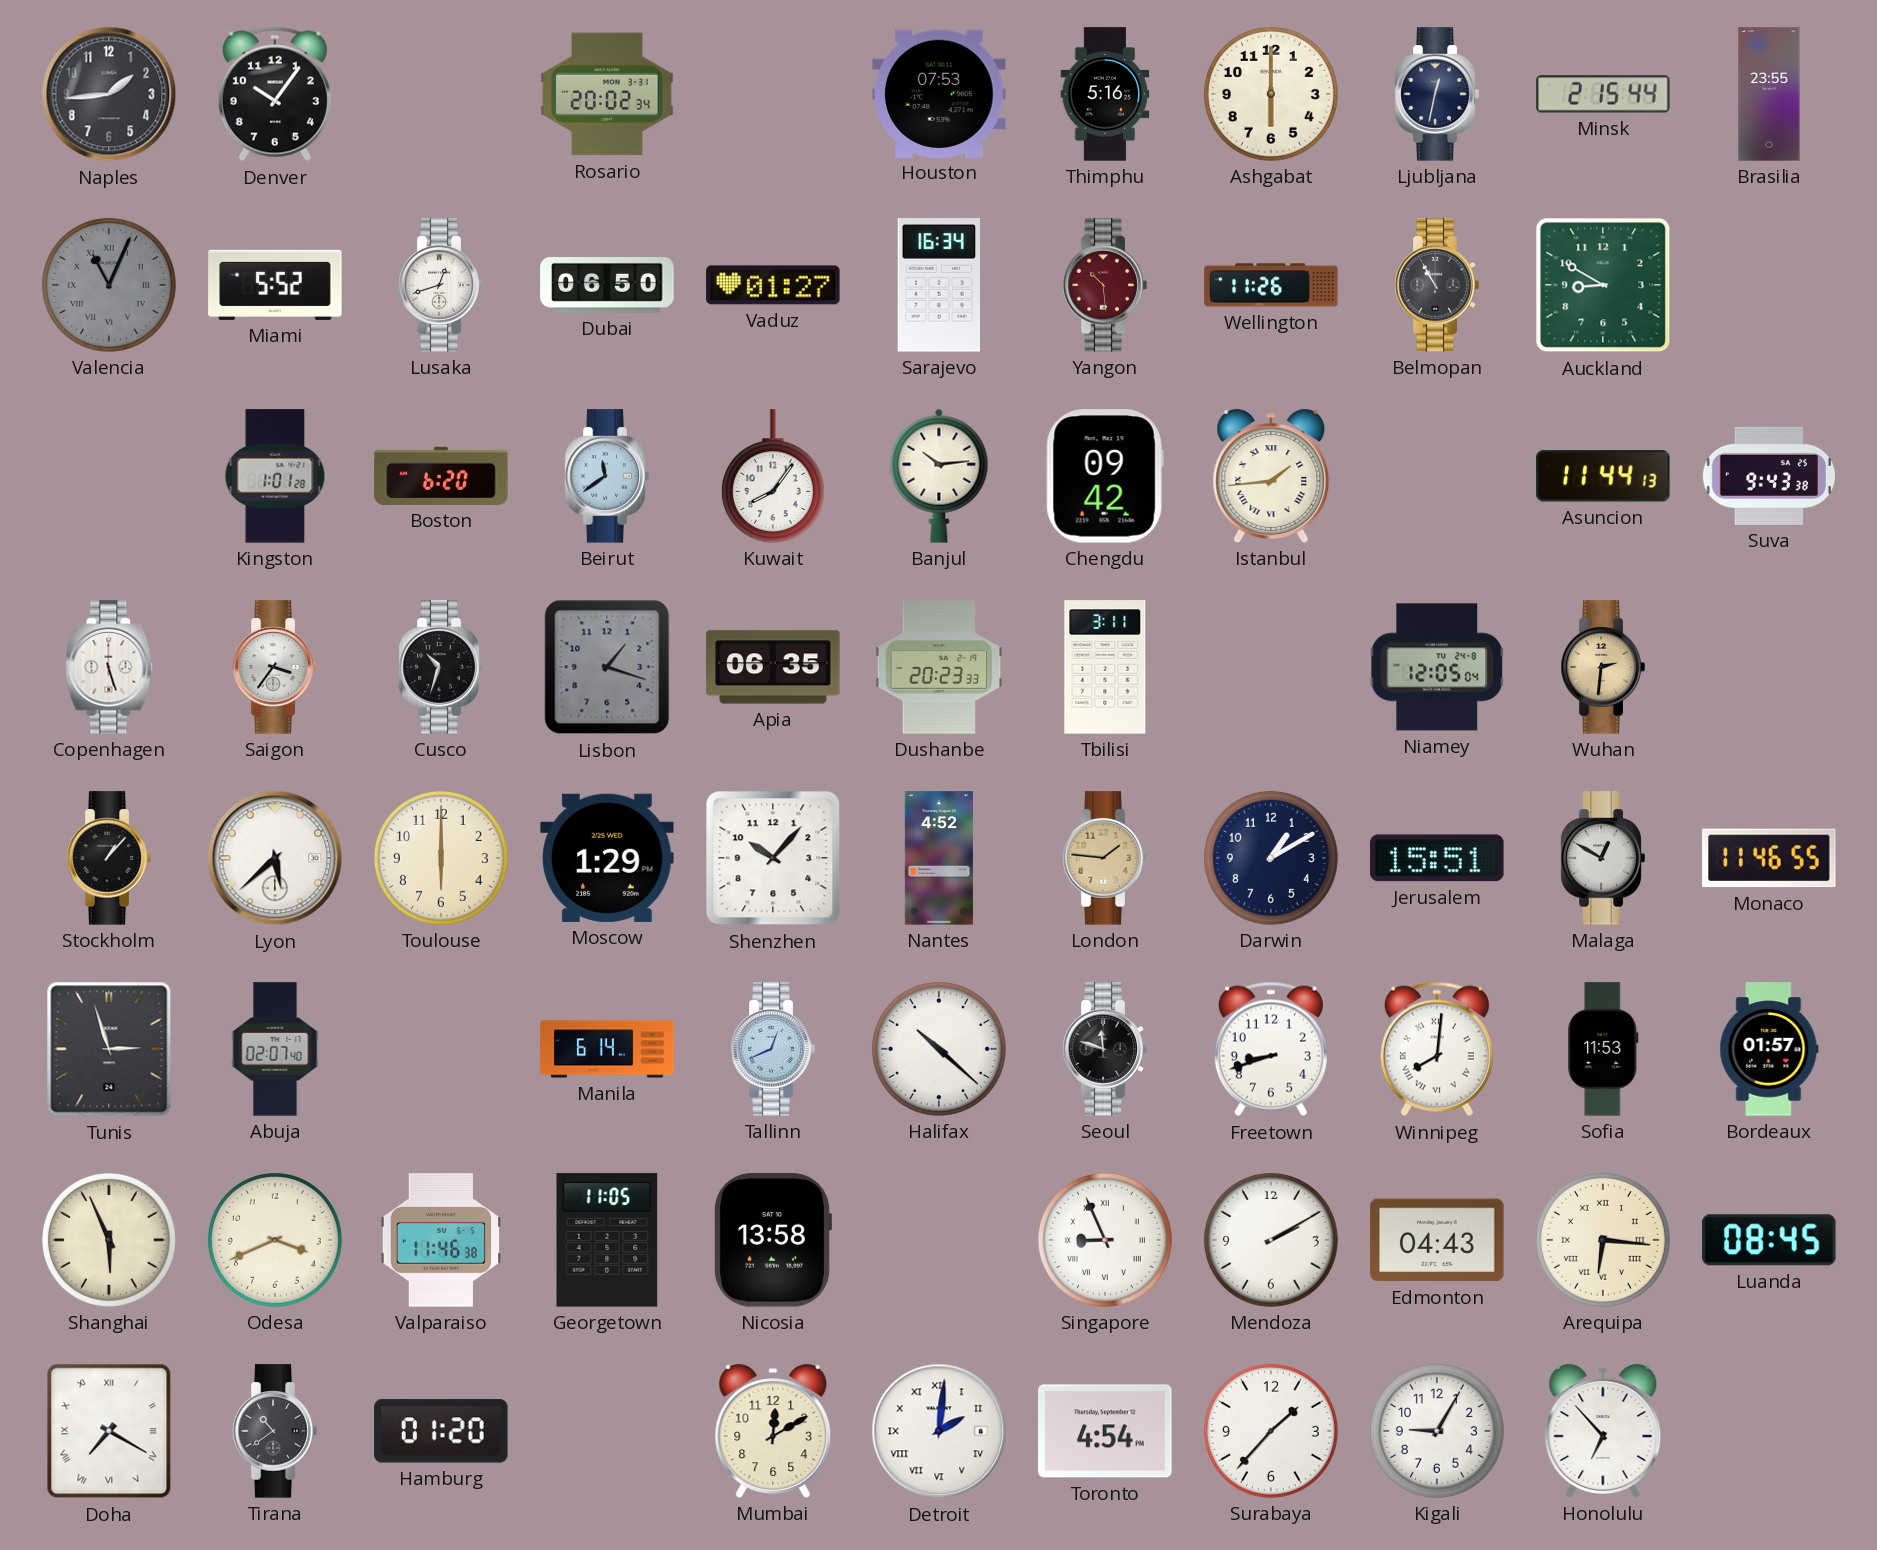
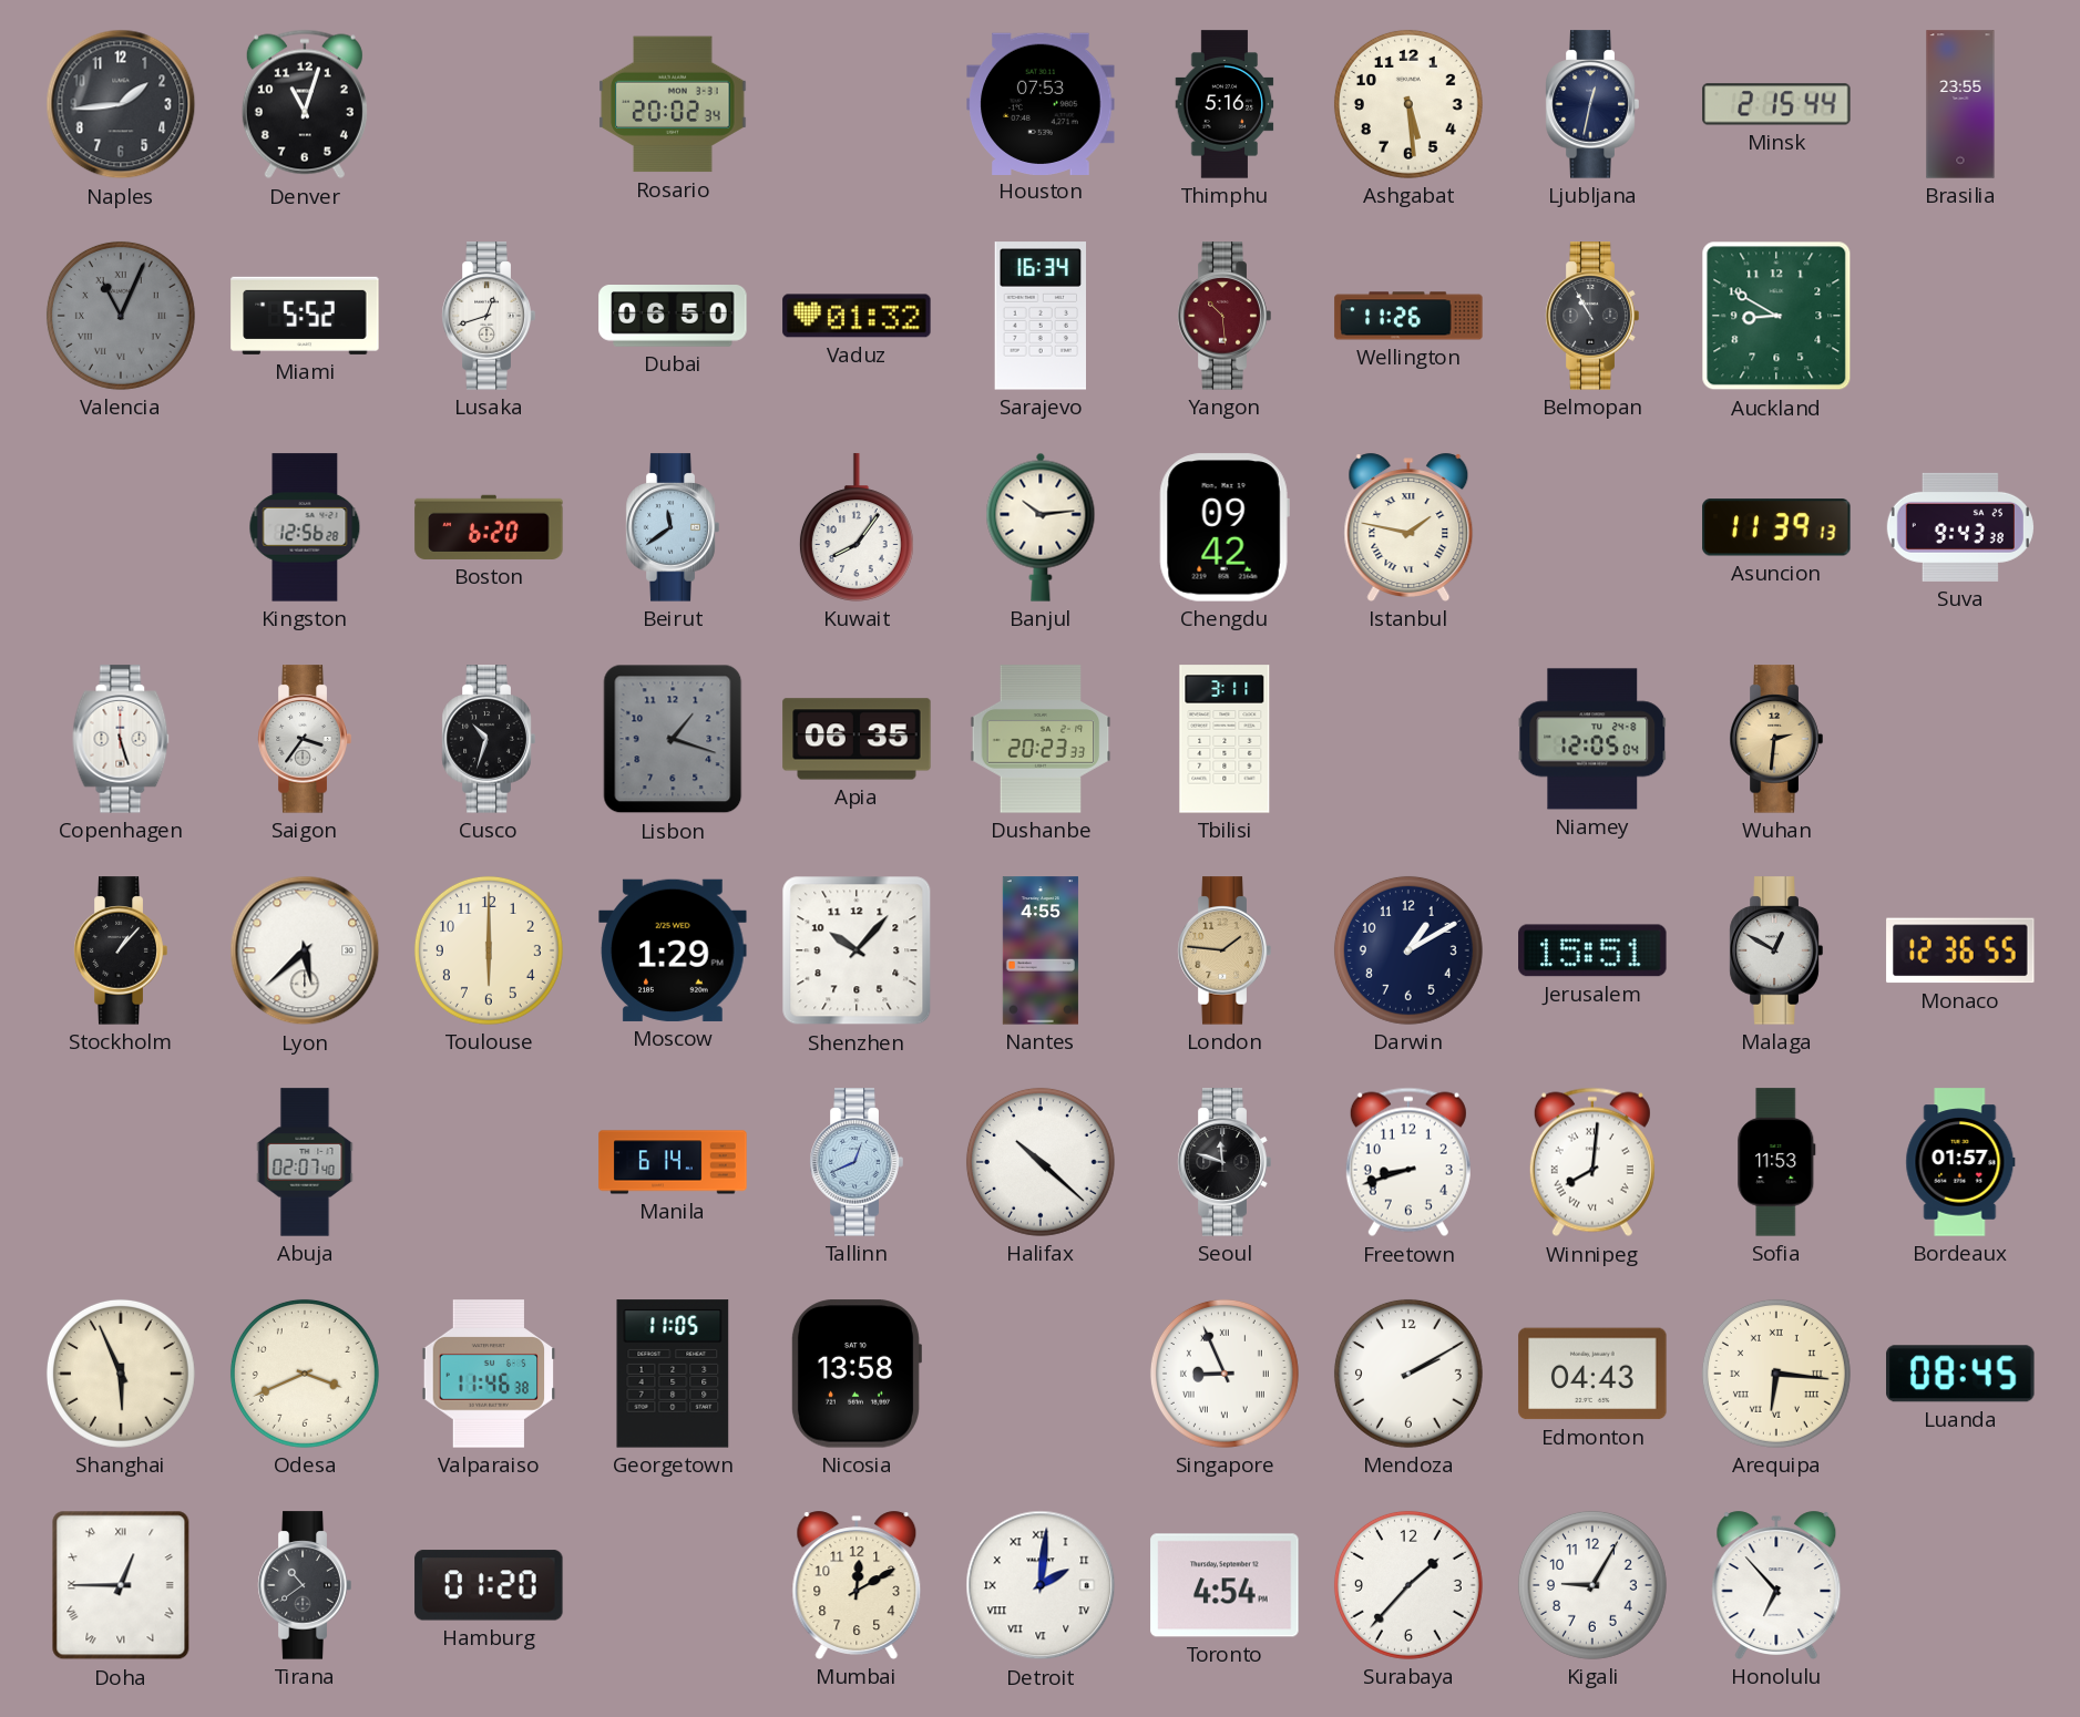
Denver: 10:06 -> 11:03
Ashgabat: 6:00 -> 5:29
Vaduz: 01:27 -> 01:32
Kingston: 1:01 -> 12:56
Istanbul: 1:44 -> 1:47
Asuncion: 11:44 -> 11:39
Nantes: 4:52 -> 4:55
Monaco: 11:46 -> 12:36
Tunis: 2:57 -> none
Doha: 7:20 -> 12:45
